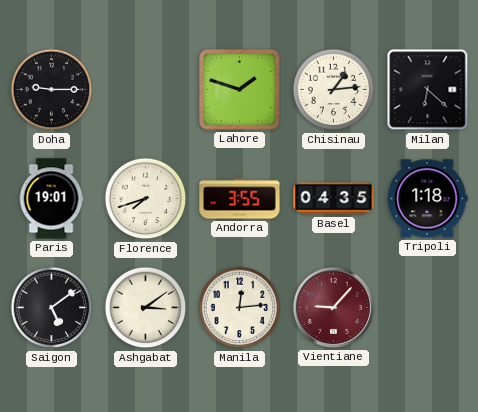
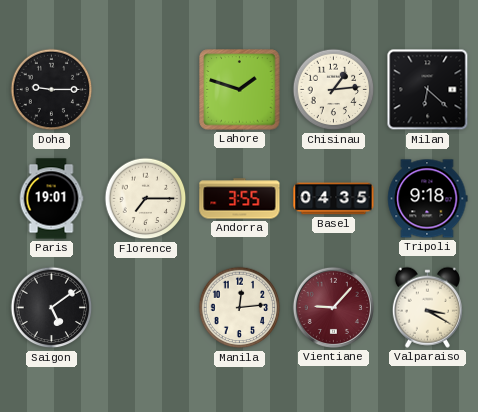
Florence: 7:42 -> 7:15
Tripoli: 1:18 -> 9:18
Ashgabat: 3:09 -> none
Valparaiso: none -> 3:20
